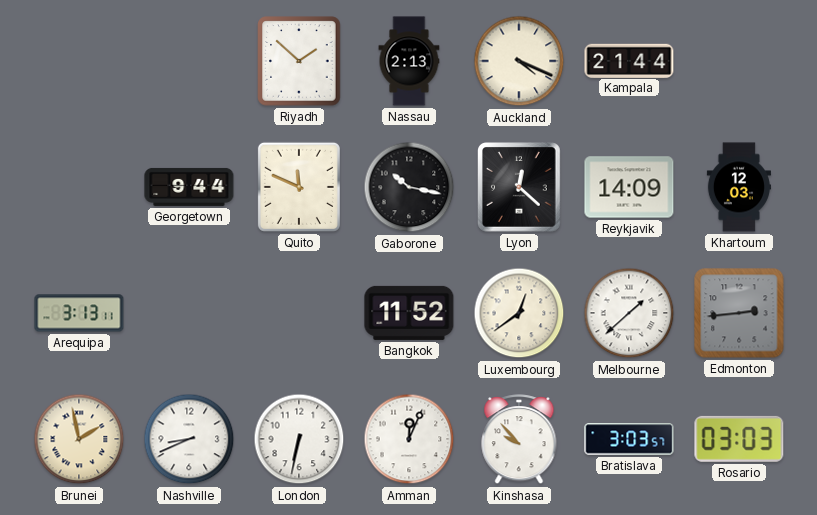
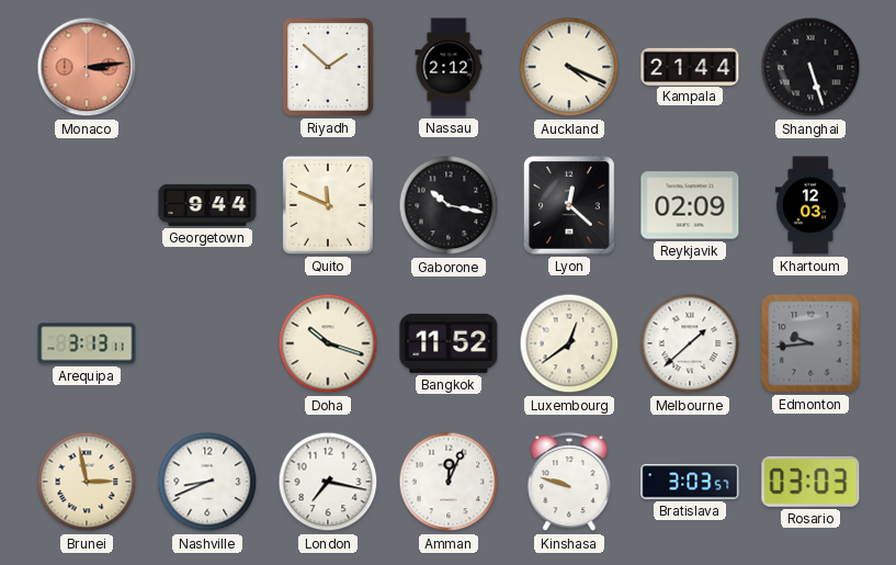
Monaco: none -> 3:14
Nassau: 2:13 -> 2:12
Shanghai: none -> 5:27
Reykjavik: 14:09 -> 02:09
Doha: none -> 10:18
Edmonton: 2:44 -> 9:44
Brunei: 1:58 -> 2:58
London: 6:32 -> 7:17
Kinshasa: 9:53 -> 9:48
